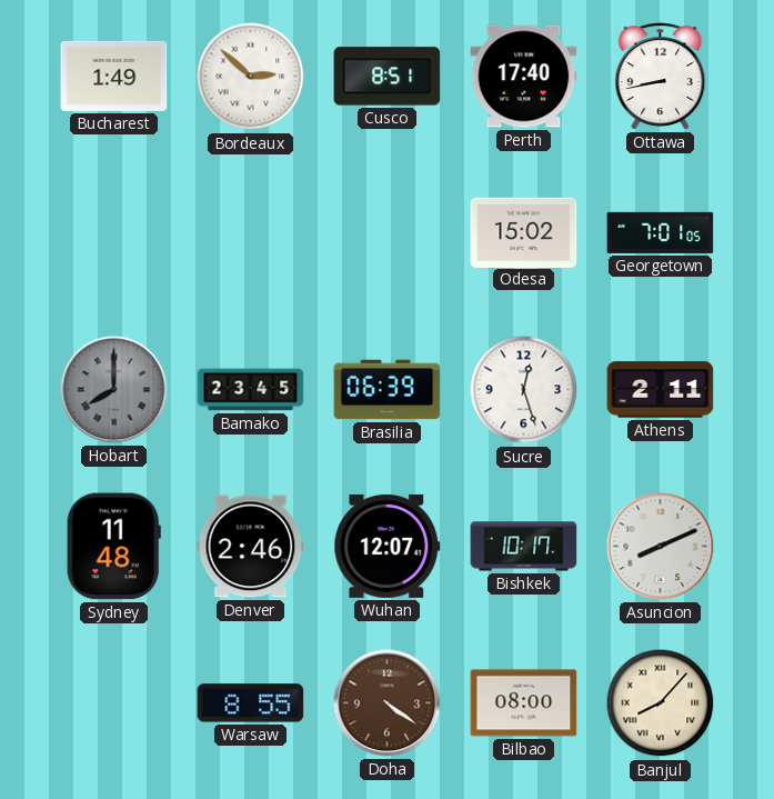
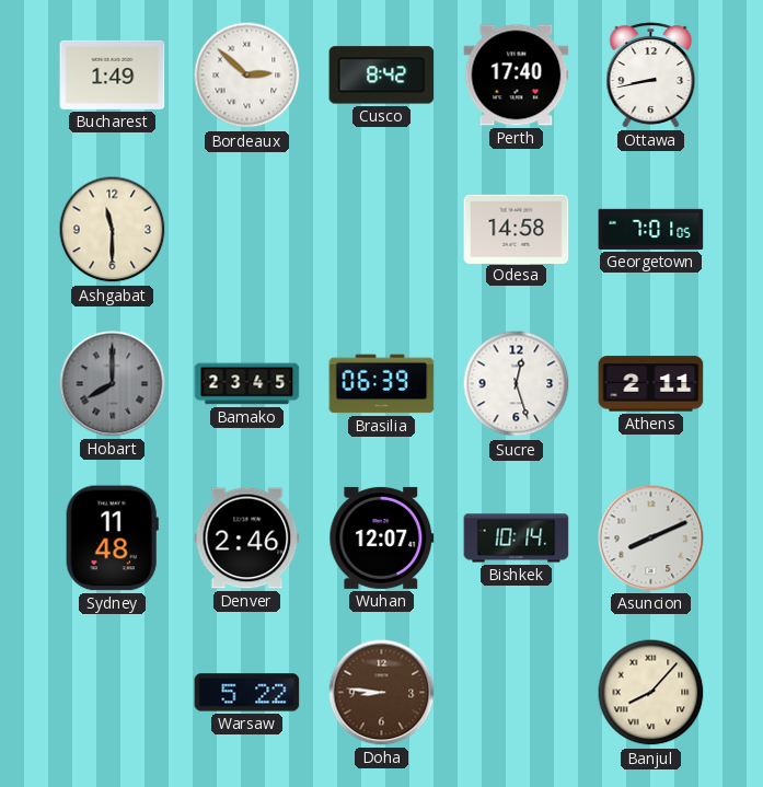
Cusco: 8:51 -> 8:42
Ashgabat: none -> 11:30
Odesa: 15:02 -> 14:58
Bishkek: 10:17 -> 10:14
Warsaw: 8:55 -> 5:22
Doha: 4:21 -> 8:46
Bilbao: 08:00 -> none
